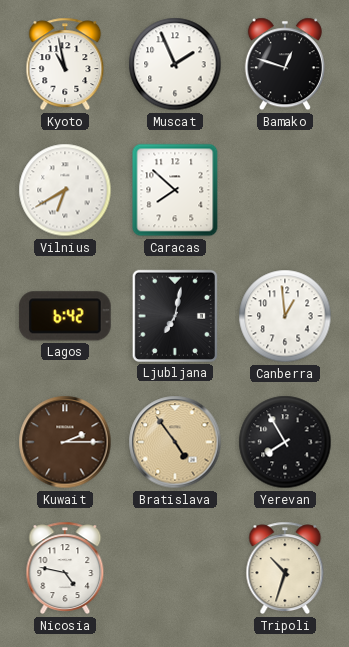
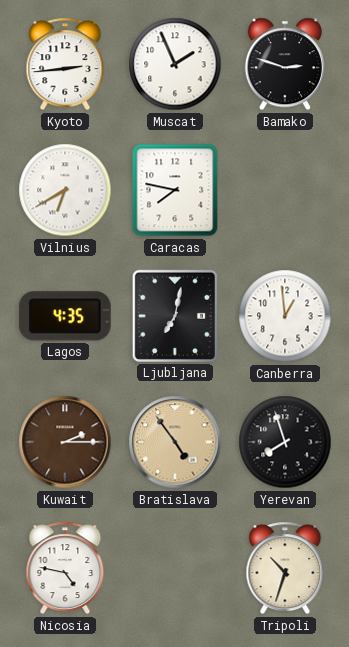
Kyoto: 10:58 -> 2:44
Bamako: 12:48 -> 2:48
Caracas: 7:52 -> 7:47
Lagos: 6:42 -> 4:35
Yerevan: 7:55 -> 7:57
